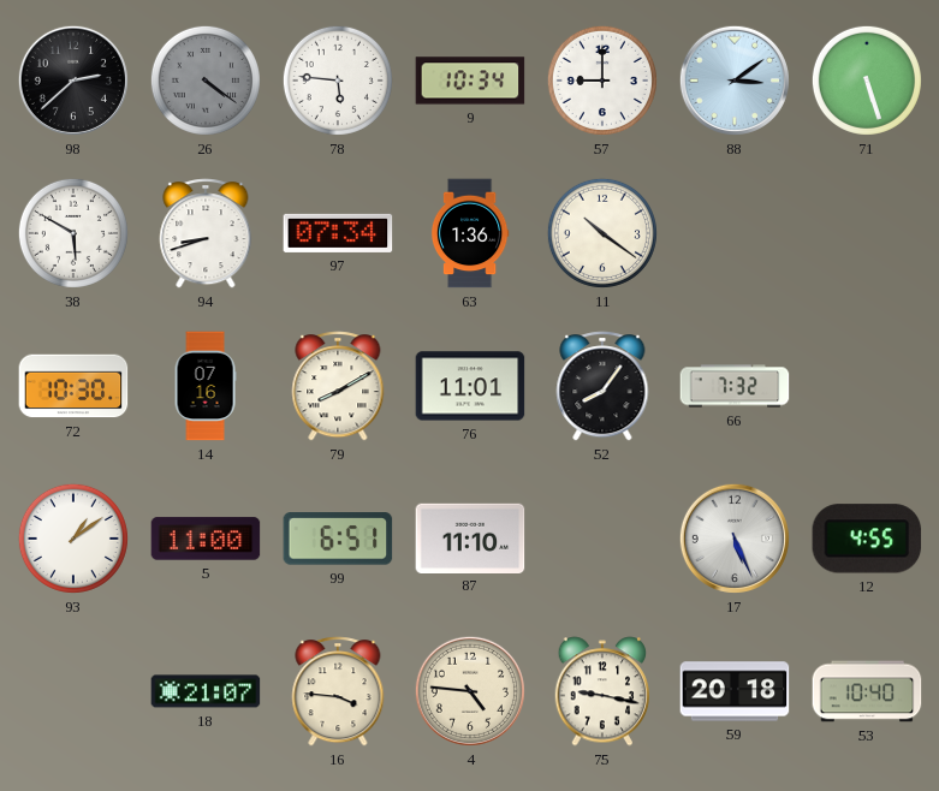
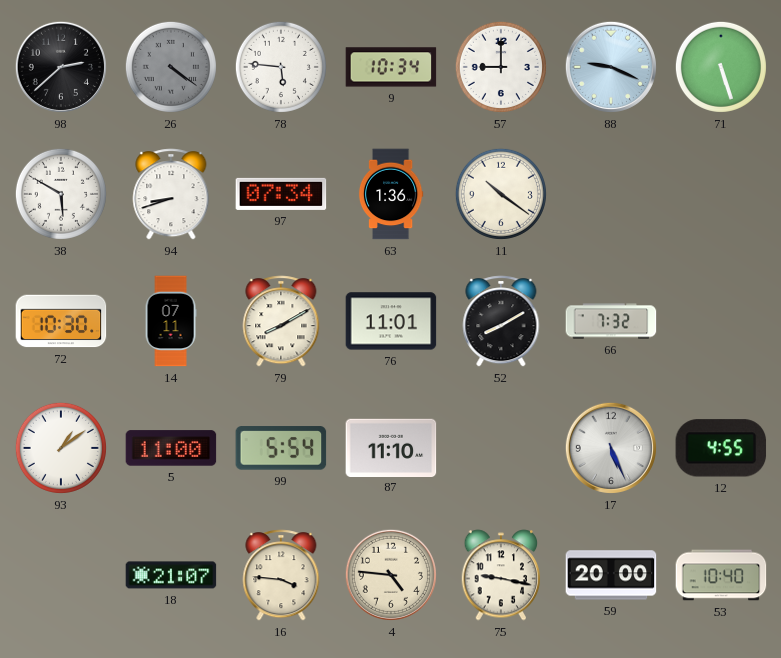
88: 3:09 -> 9:19
14: 07:16 -> 07:11
52: 8:06 -> 8:10
99: 6:51 -> 5:54
59: 20:18 -> 20:00
